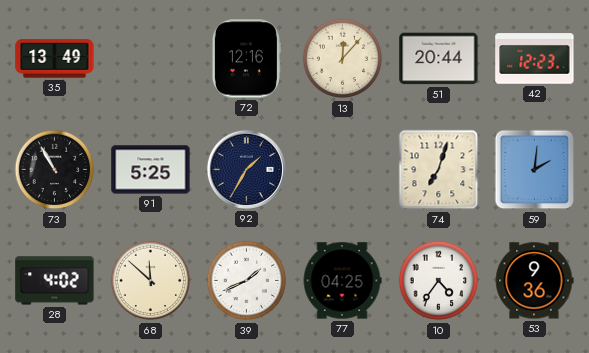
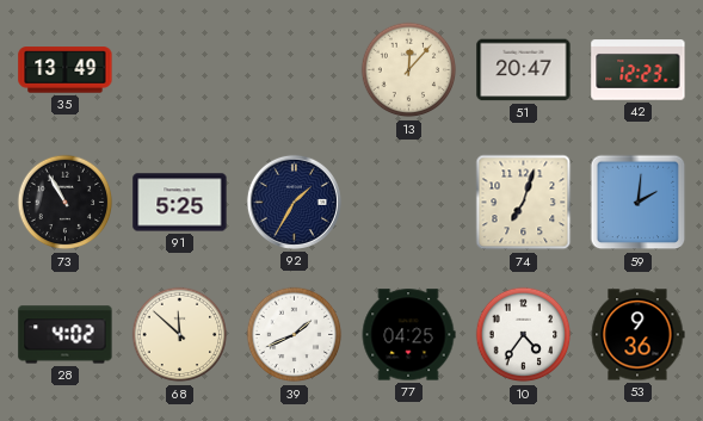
72: 12:16 -> none
51: 20:44 -> 20:47
